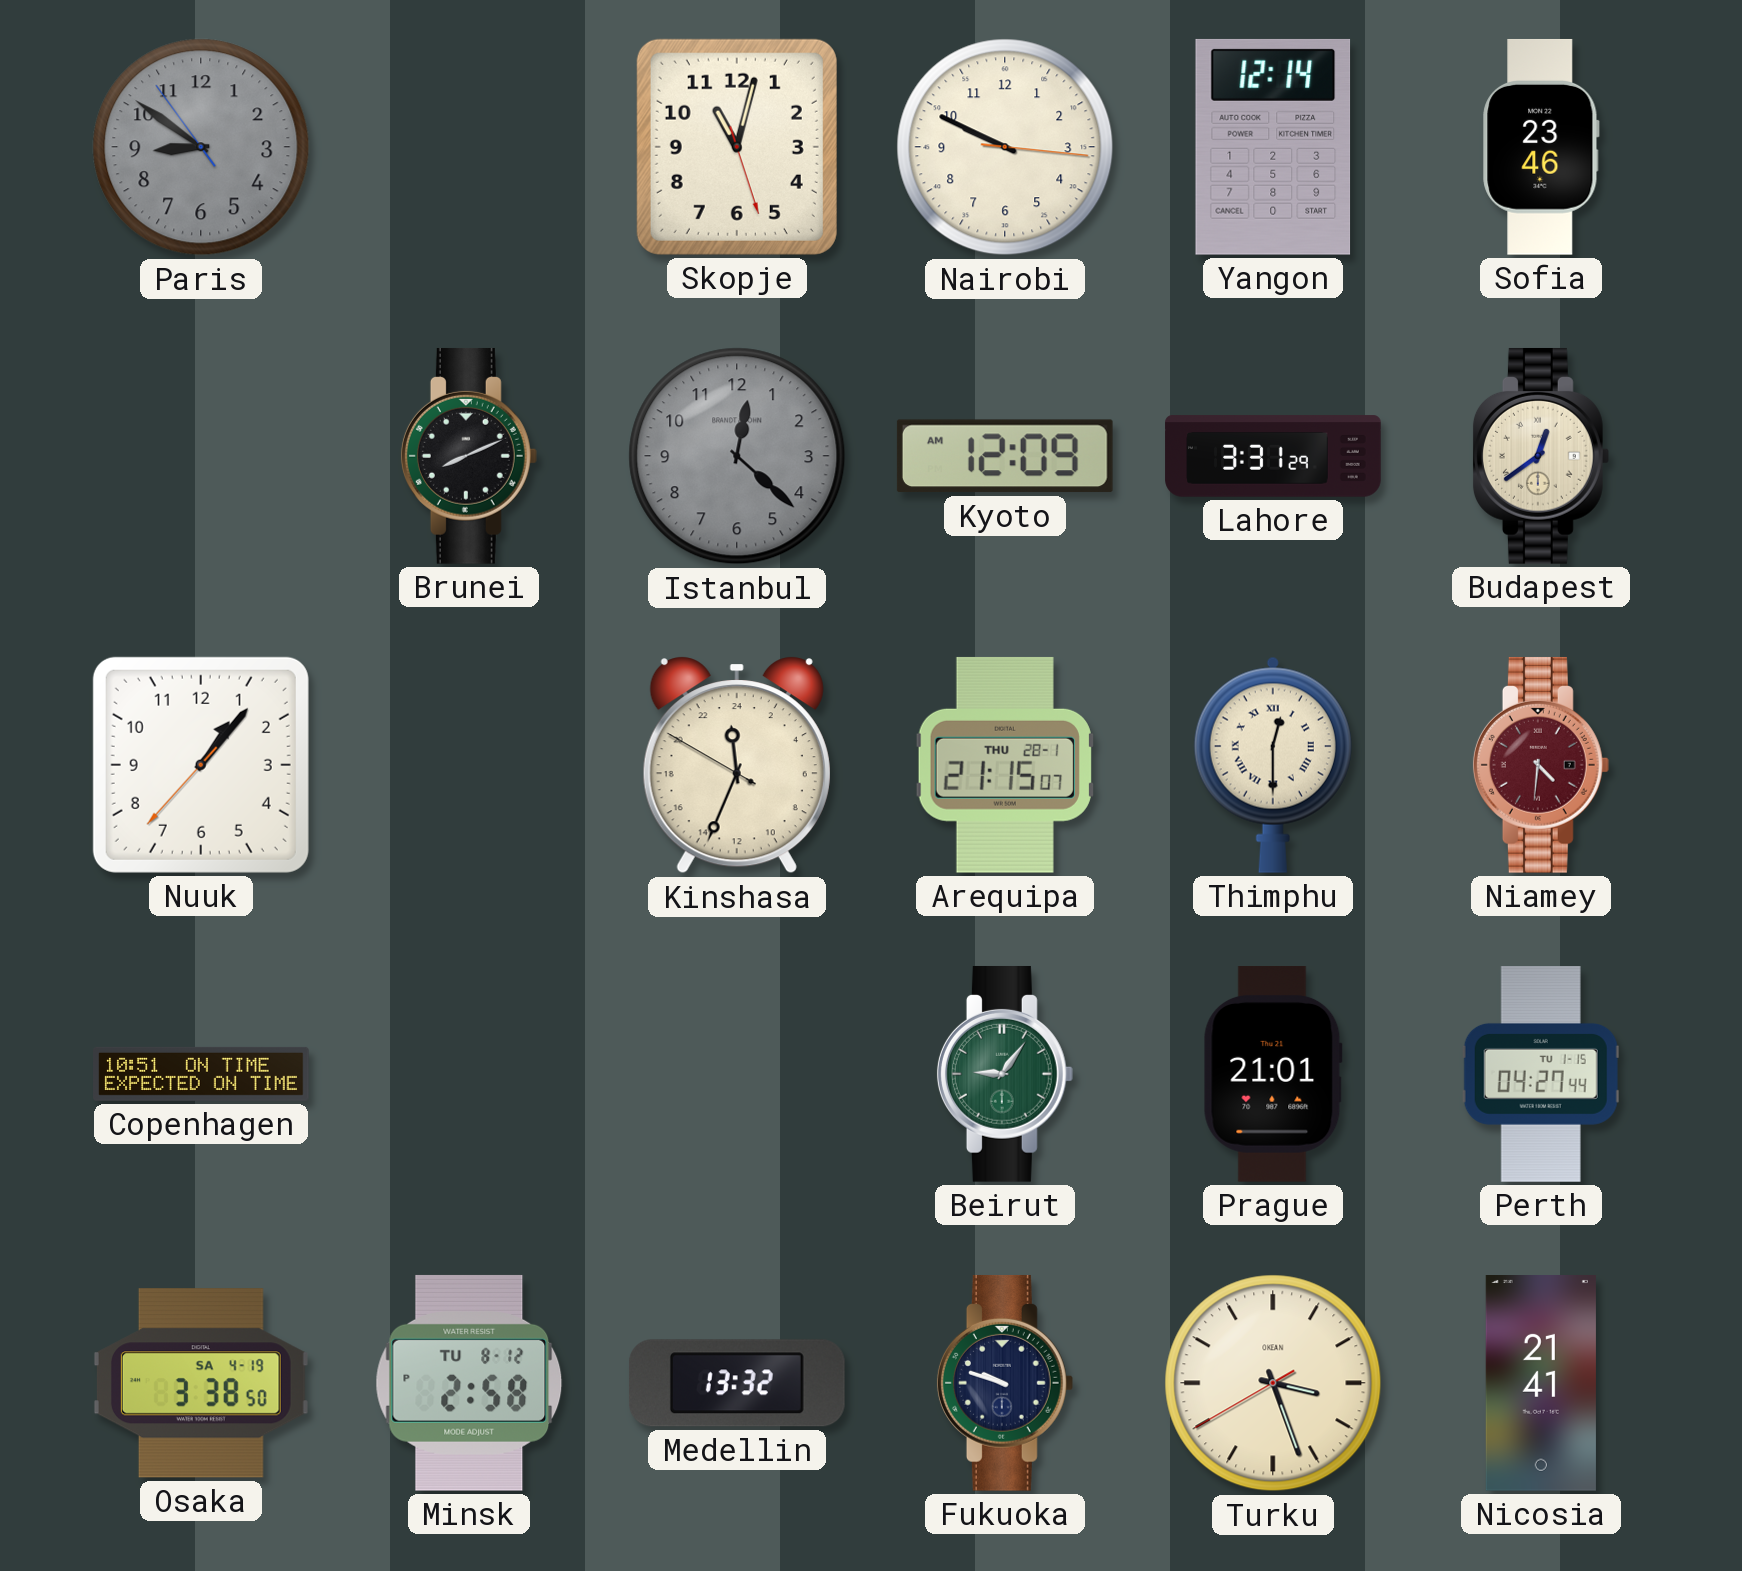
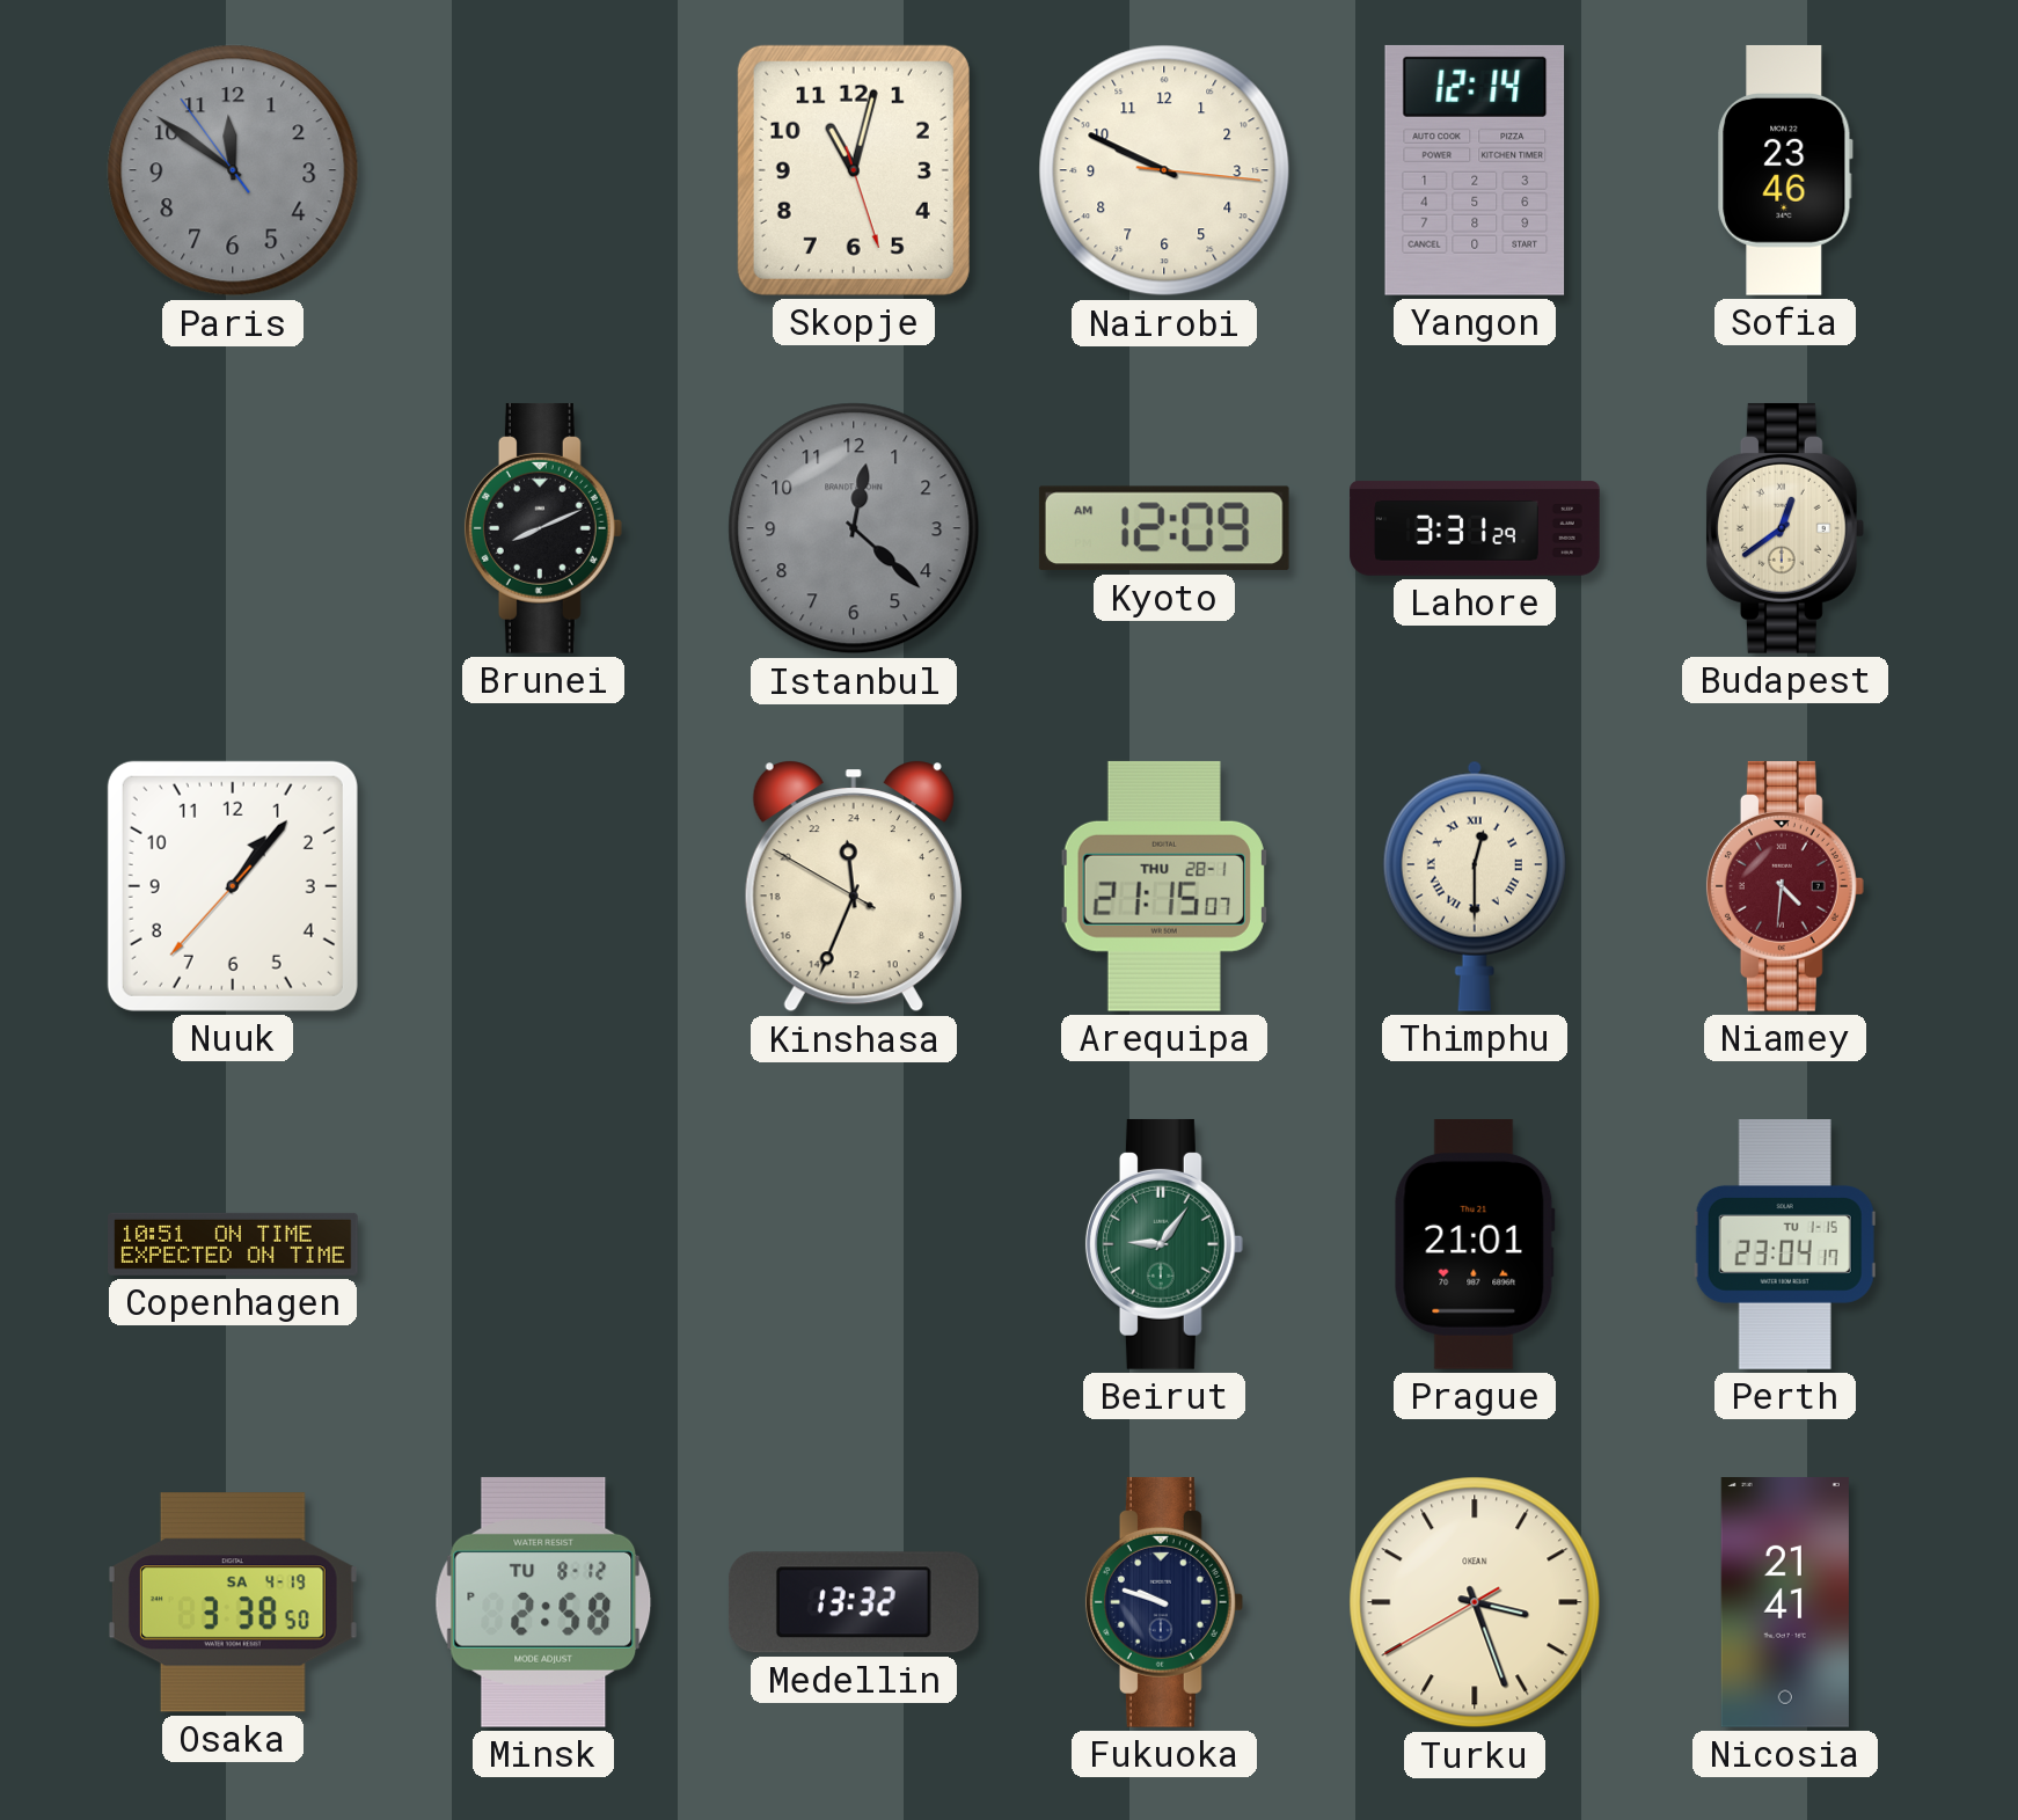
Paris: 8:50 -> 11:50
Perth: 04:27 -> 23:04
